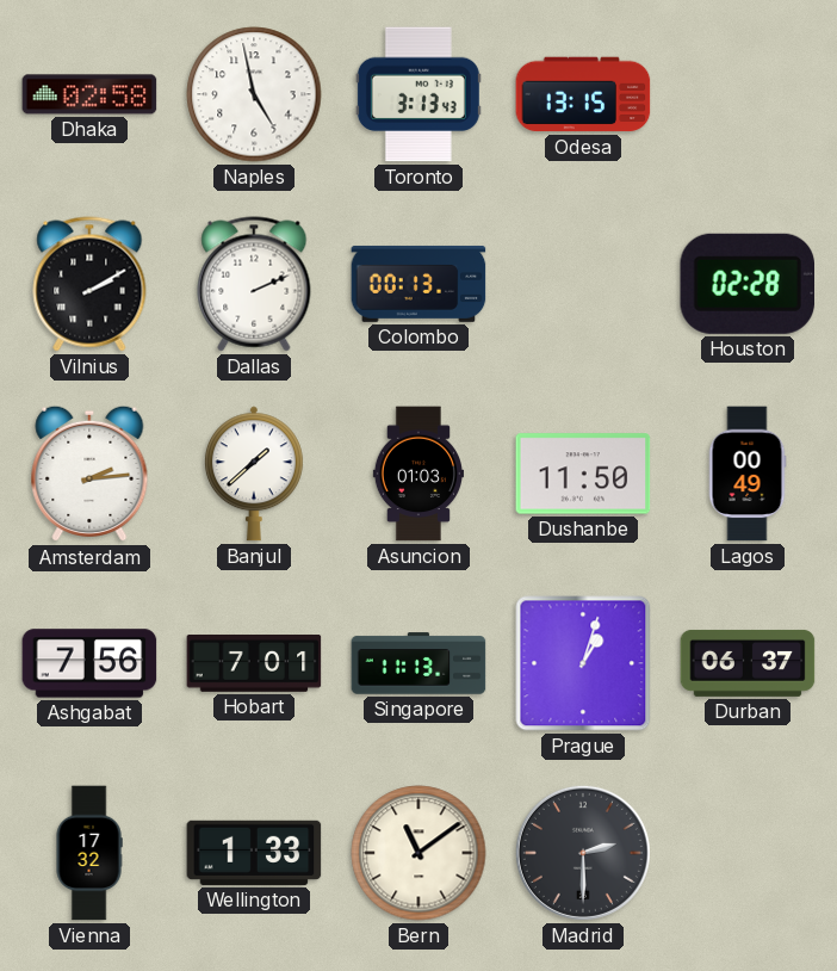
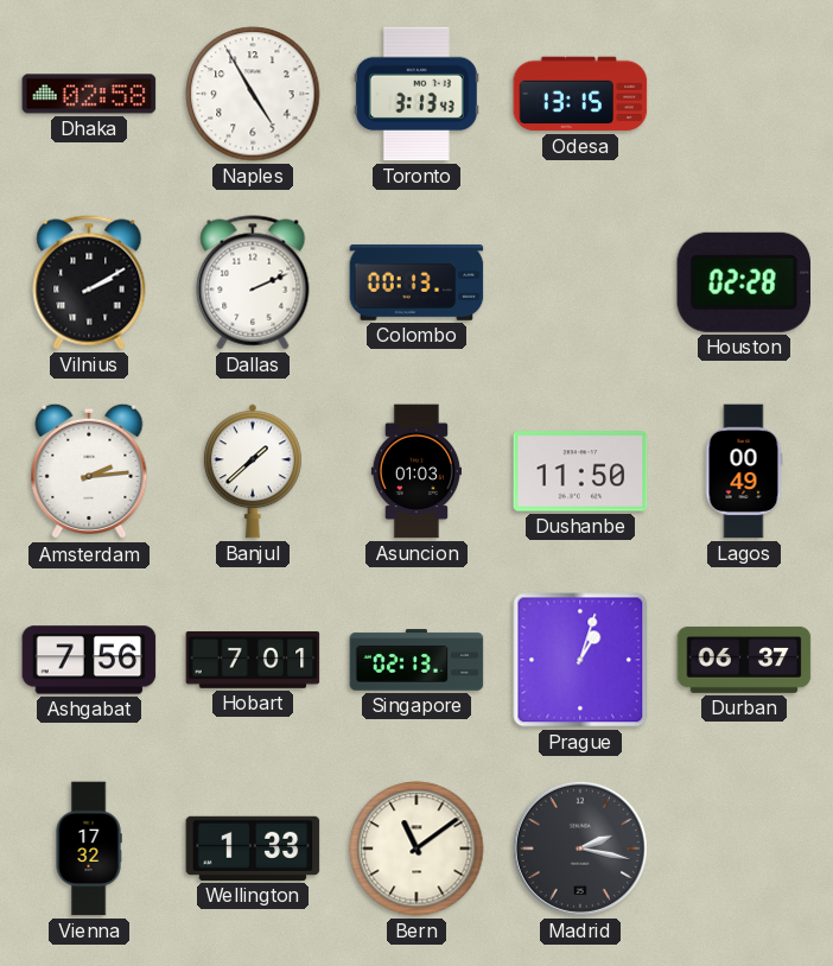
Naples: 4:58 -> 4:55
Singapore: 11:13 -> 02:13
Madrid: 2:30 -> 2:17
